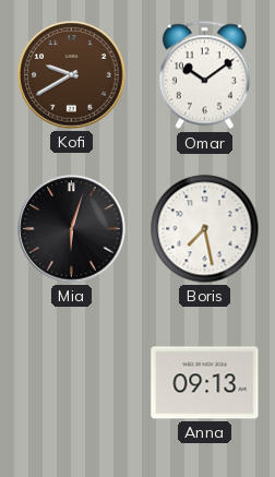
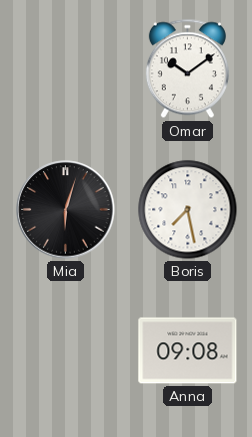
Kofi: 9:40 -> none
Anna: 09:13 -> 09:08
